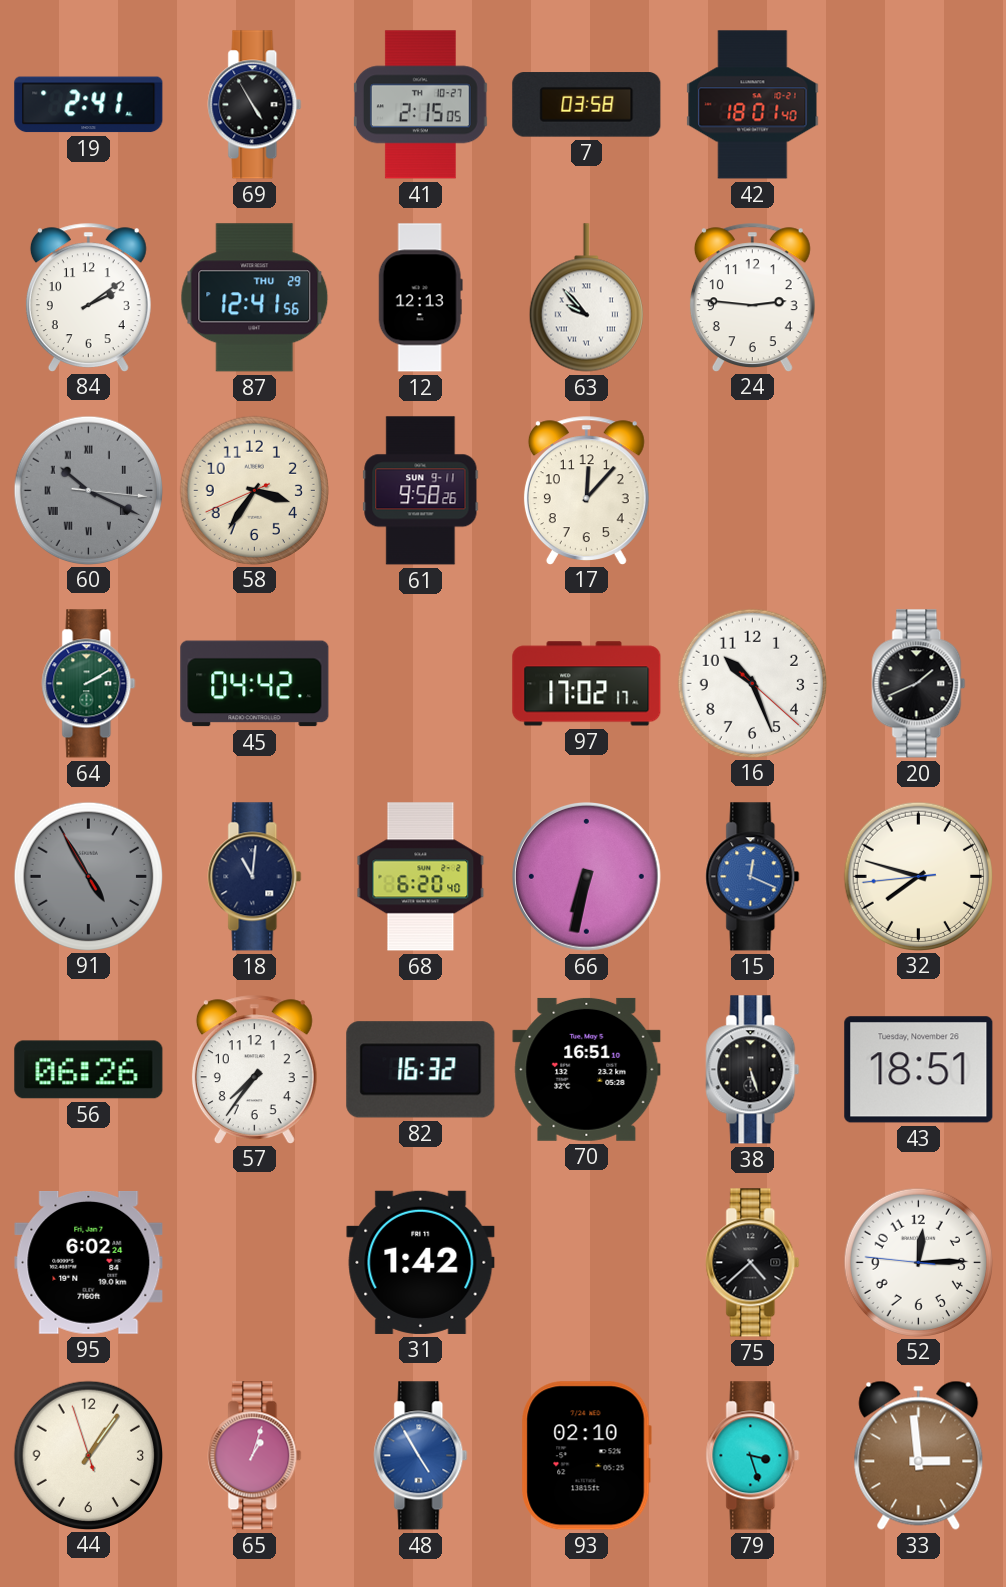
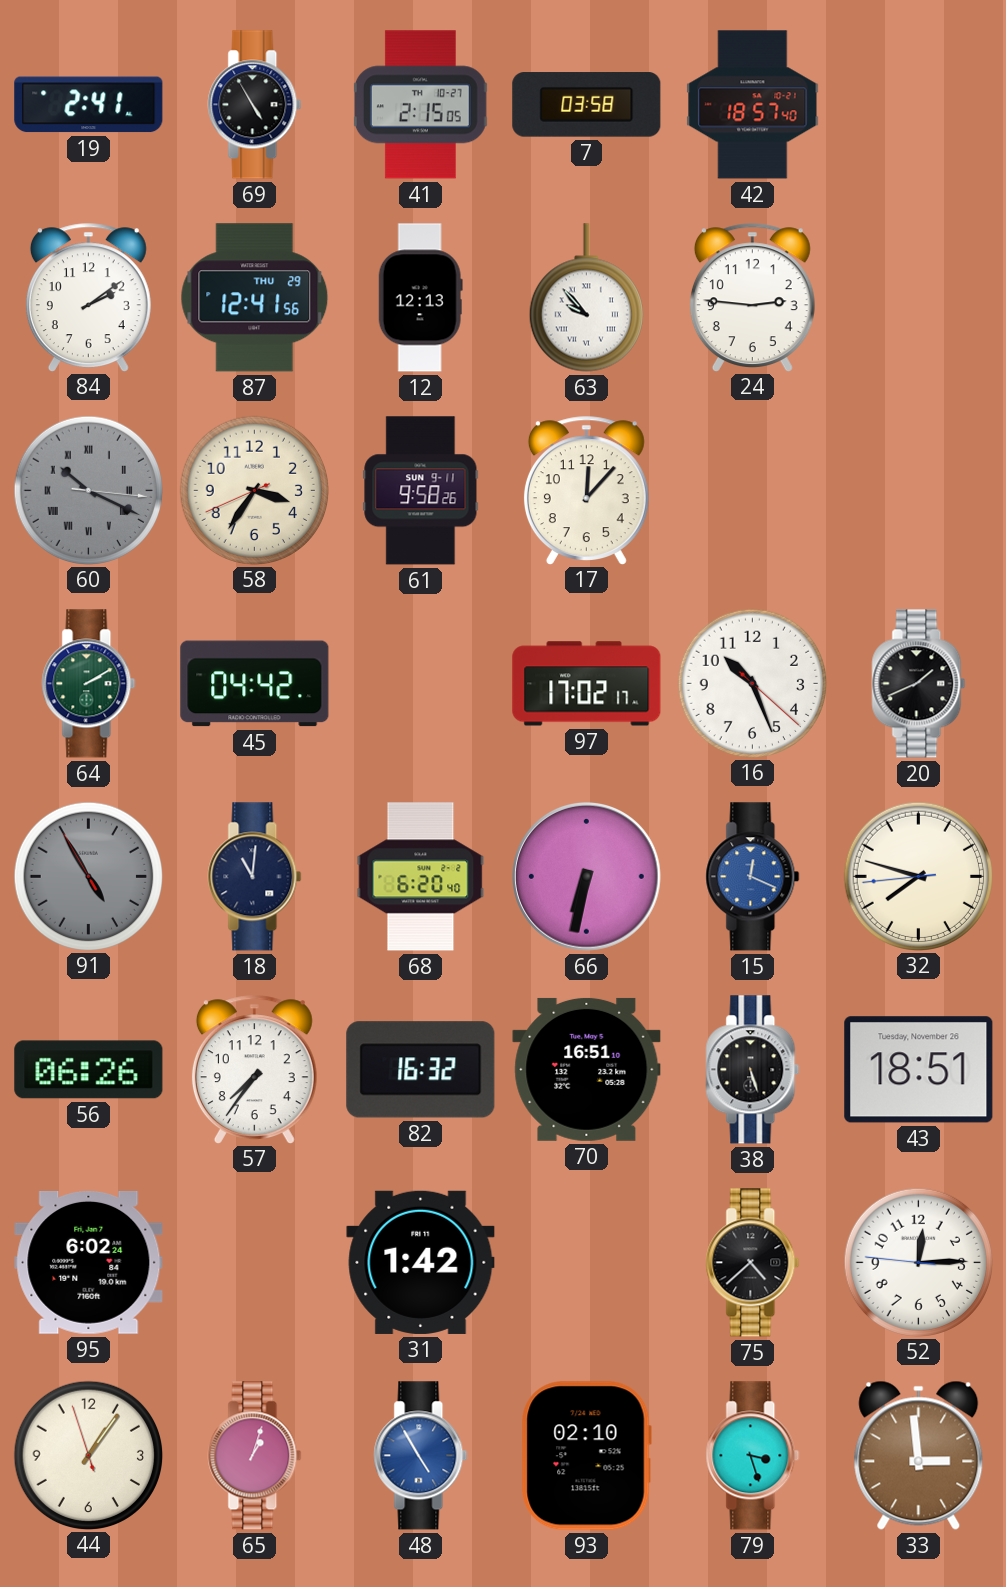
42: 18:01 -> 18:57
